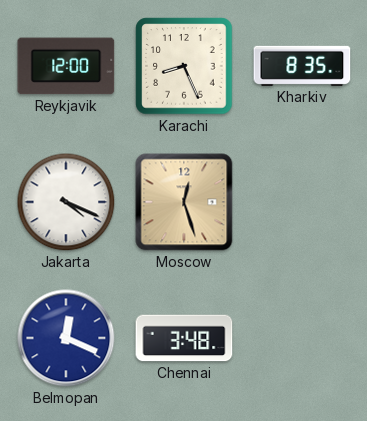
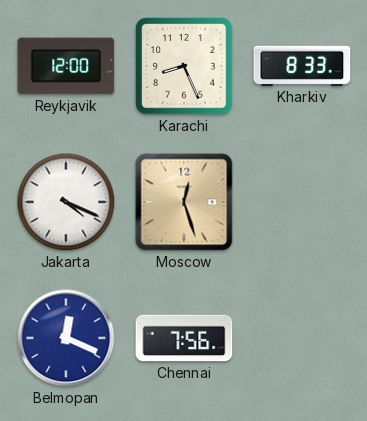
Kharkiv: 8:35 -> 8:33
Chennai: 3:48 -> 7:56
